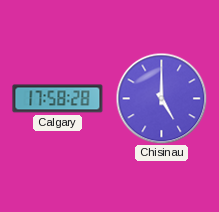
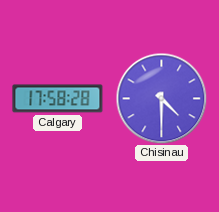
Chisinau: 5:00 -> 4:30
